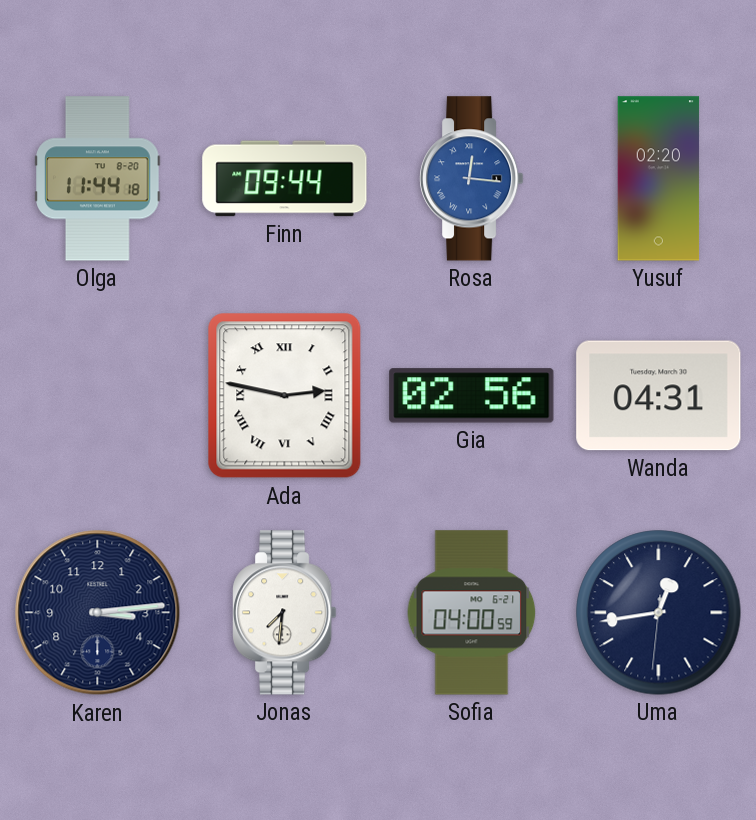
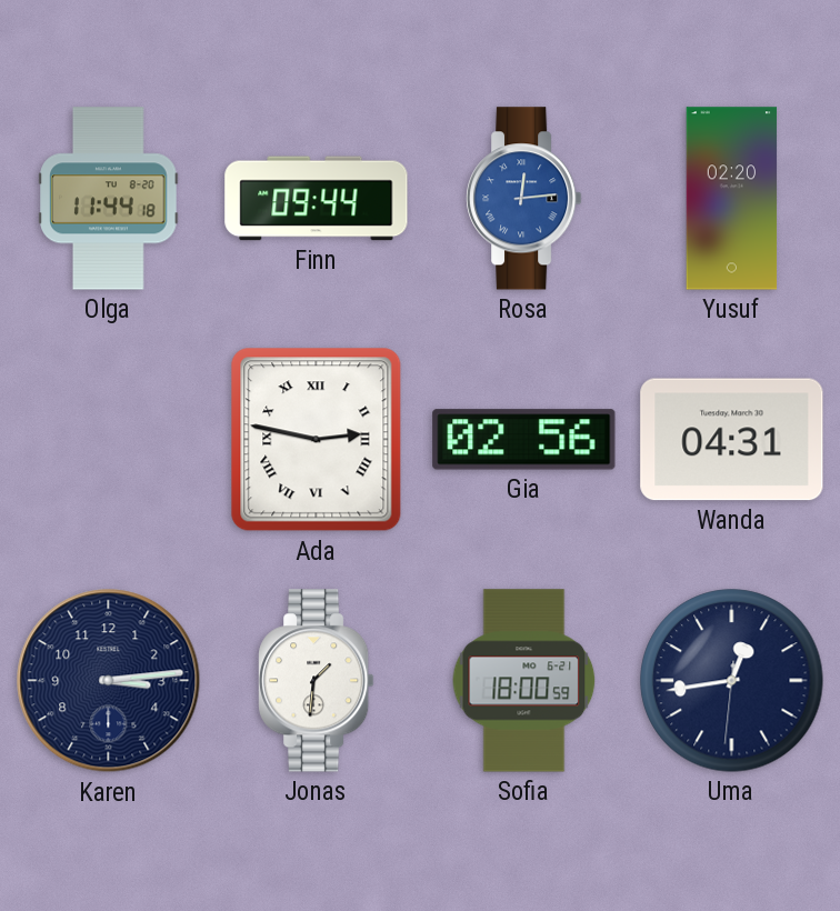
Rosa: 12:16 -> 12:14
Jonas: 7:31 -> 1:31
Sofia: 04:00 -> 18:00
